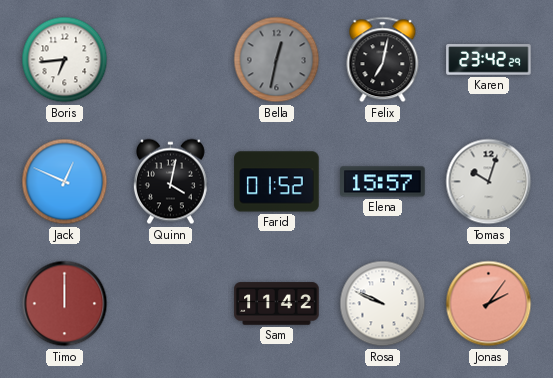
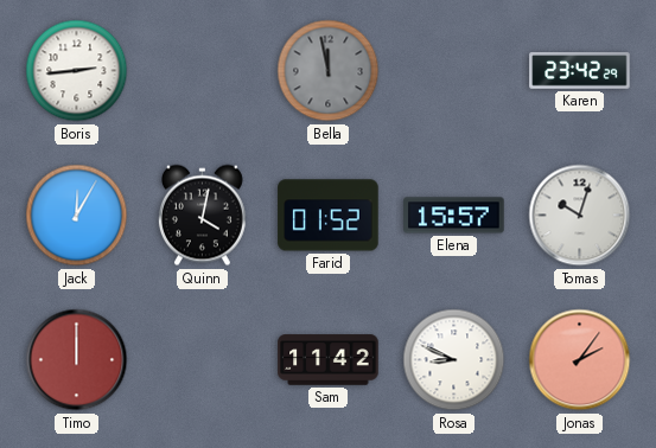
Boris: 6:44 -> 2:44
Bella: 12:32 -> 11:58
Felix: 7:02 -> none
Jack: 12:49 -> 12:05
Rosa: 9:49 -> 8:49
